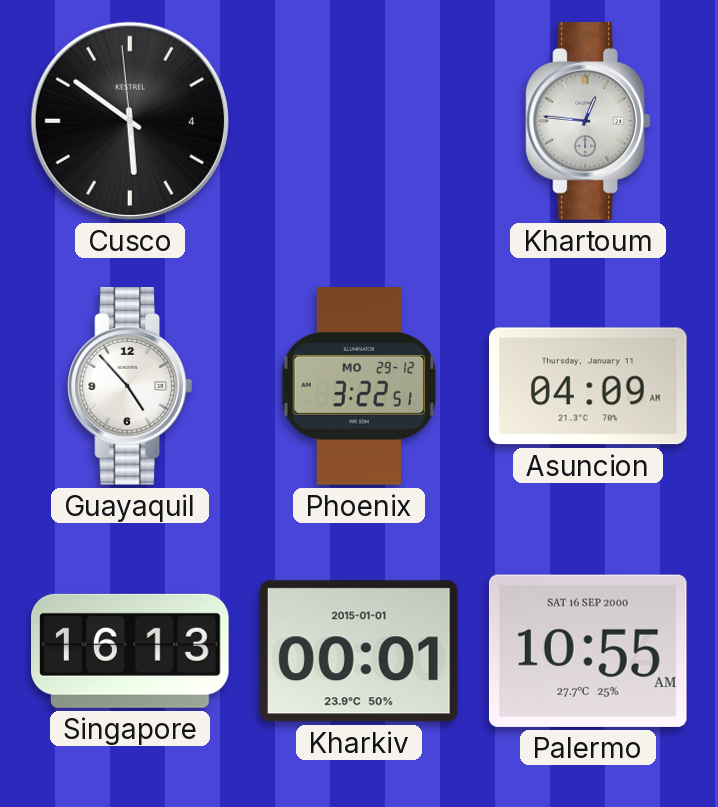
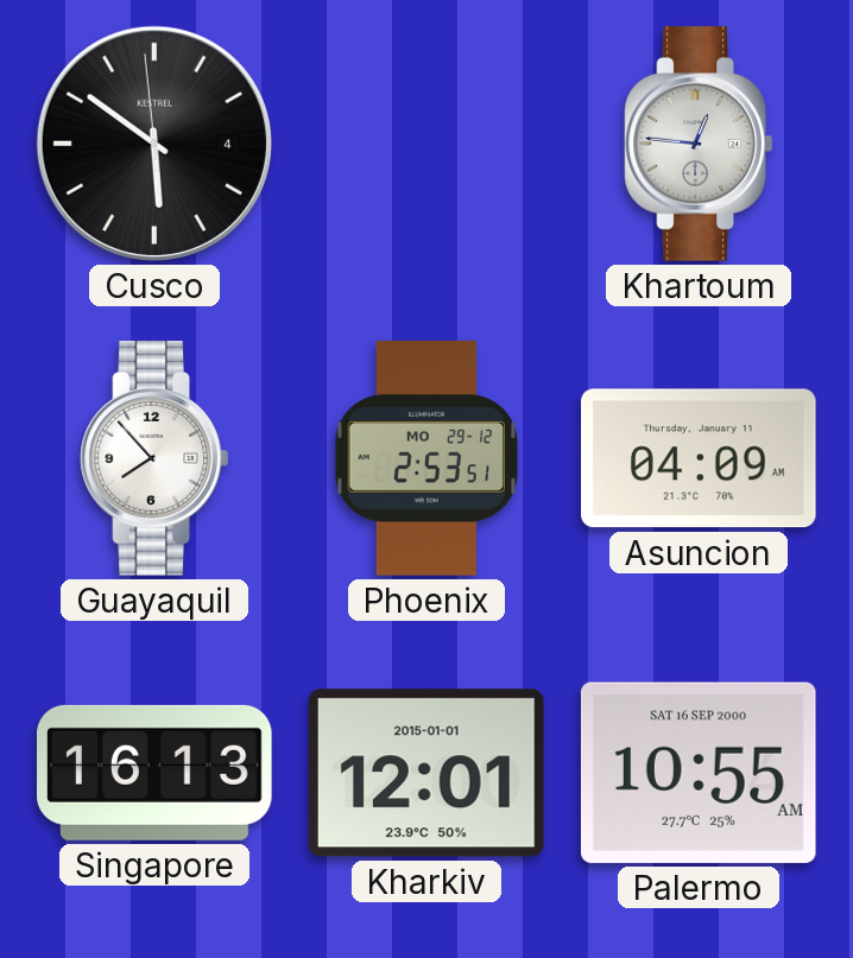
Guayaquil: 4:53 -> 7:53
Phoenix: 3:22 -> 2:53
Kharkiv: 00:01 -> 12:01
